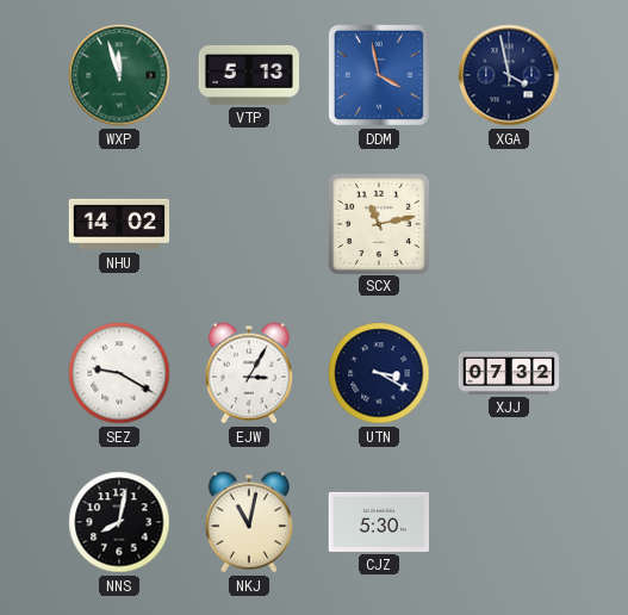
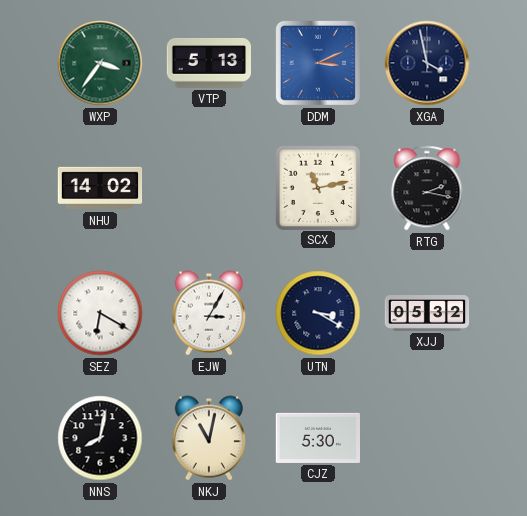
WXP: 11:57 -> 3:36
DDM: 3:58 -> 3:11
RTG: none -> 2:17
SEZ: 9:20 -> 6:20
XJJ: 07:32 -> 05:32
